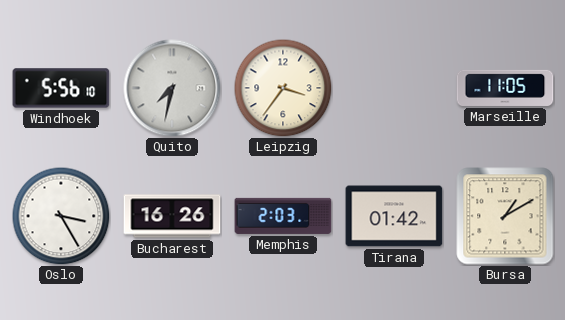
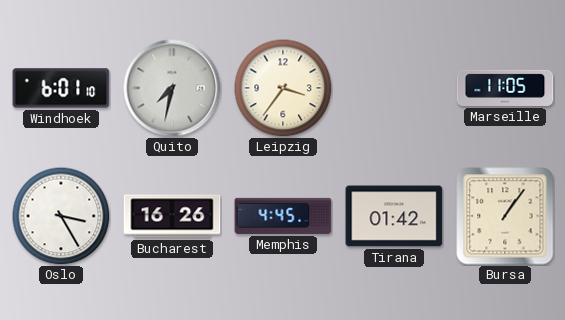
Windhoek: 5:56 -> 6:01
Memphis: 2:03 -> 4:45
Bursa: 1:10 -> 1:06
